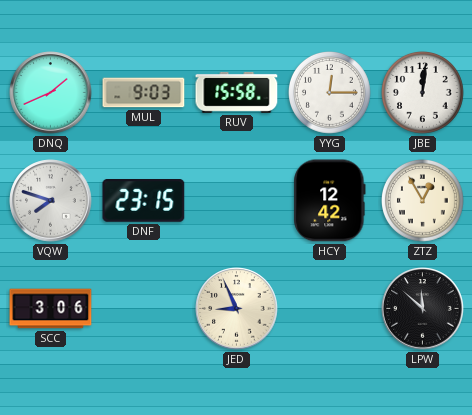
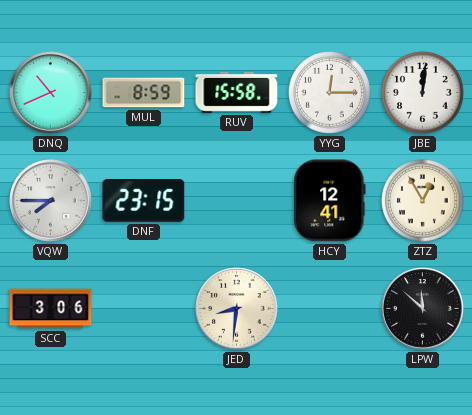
DNQ: 1:41 -> 10:41
MUL: 9:03 -> 8:59
VQW: 7:48 -> 7:45
HCY: 12:42 -> 12:41
JED: 8:56 -> 8:31
